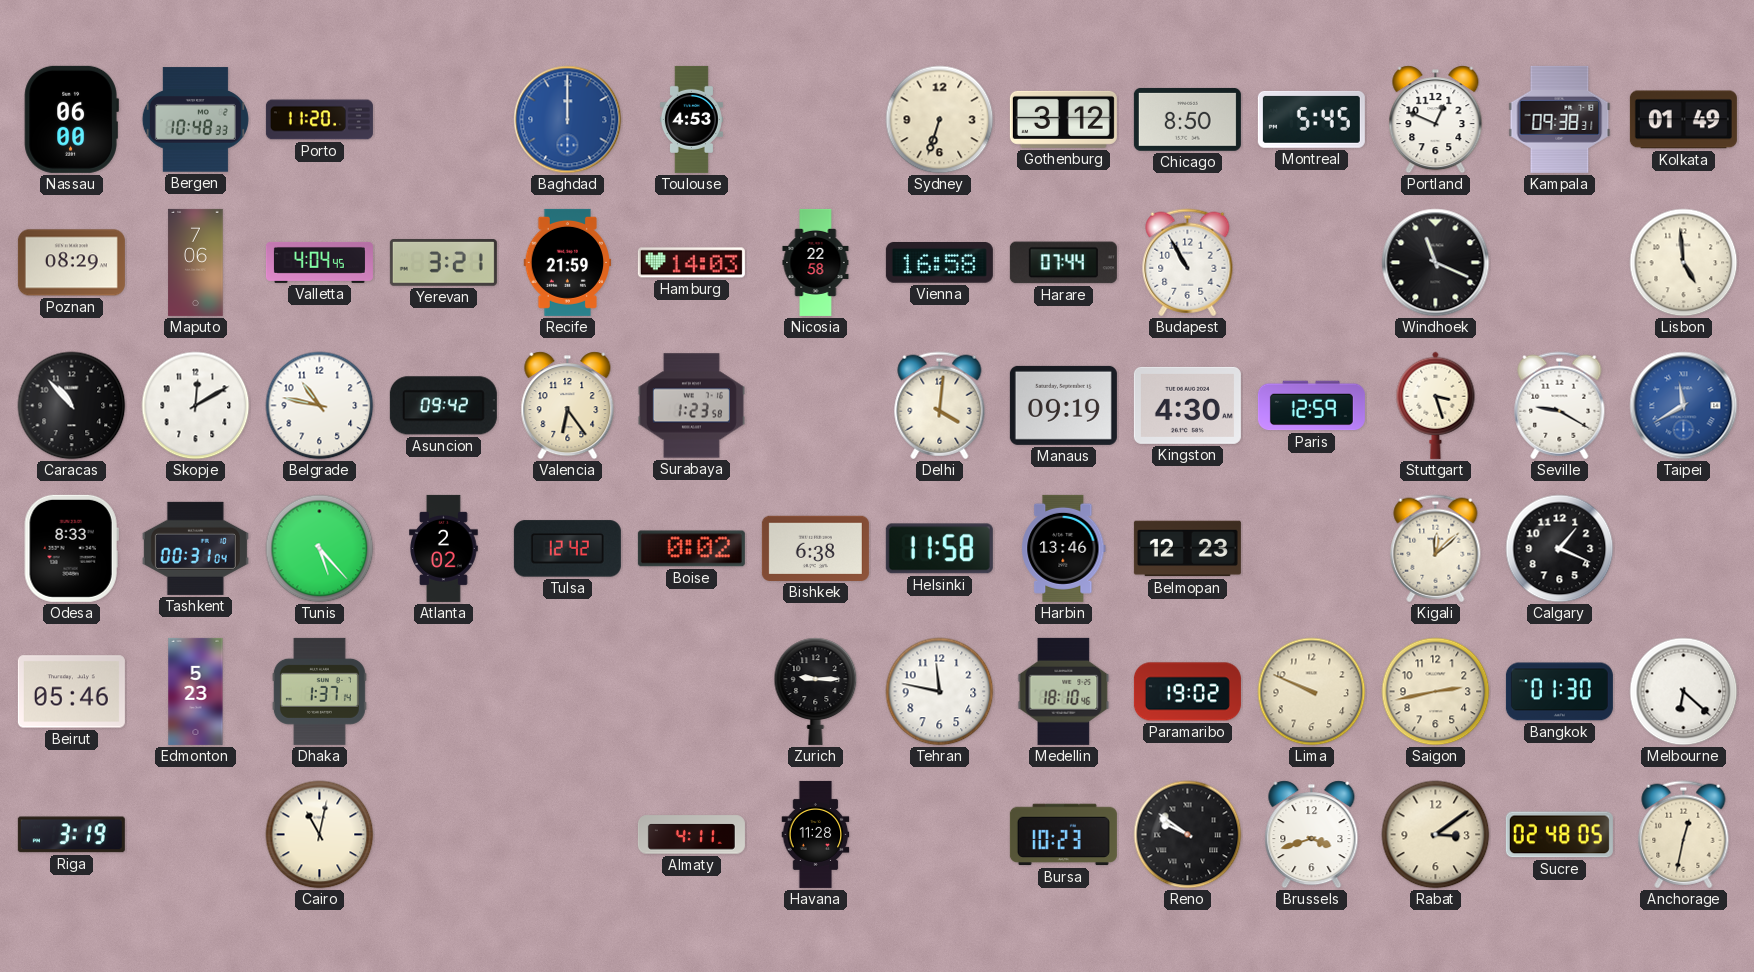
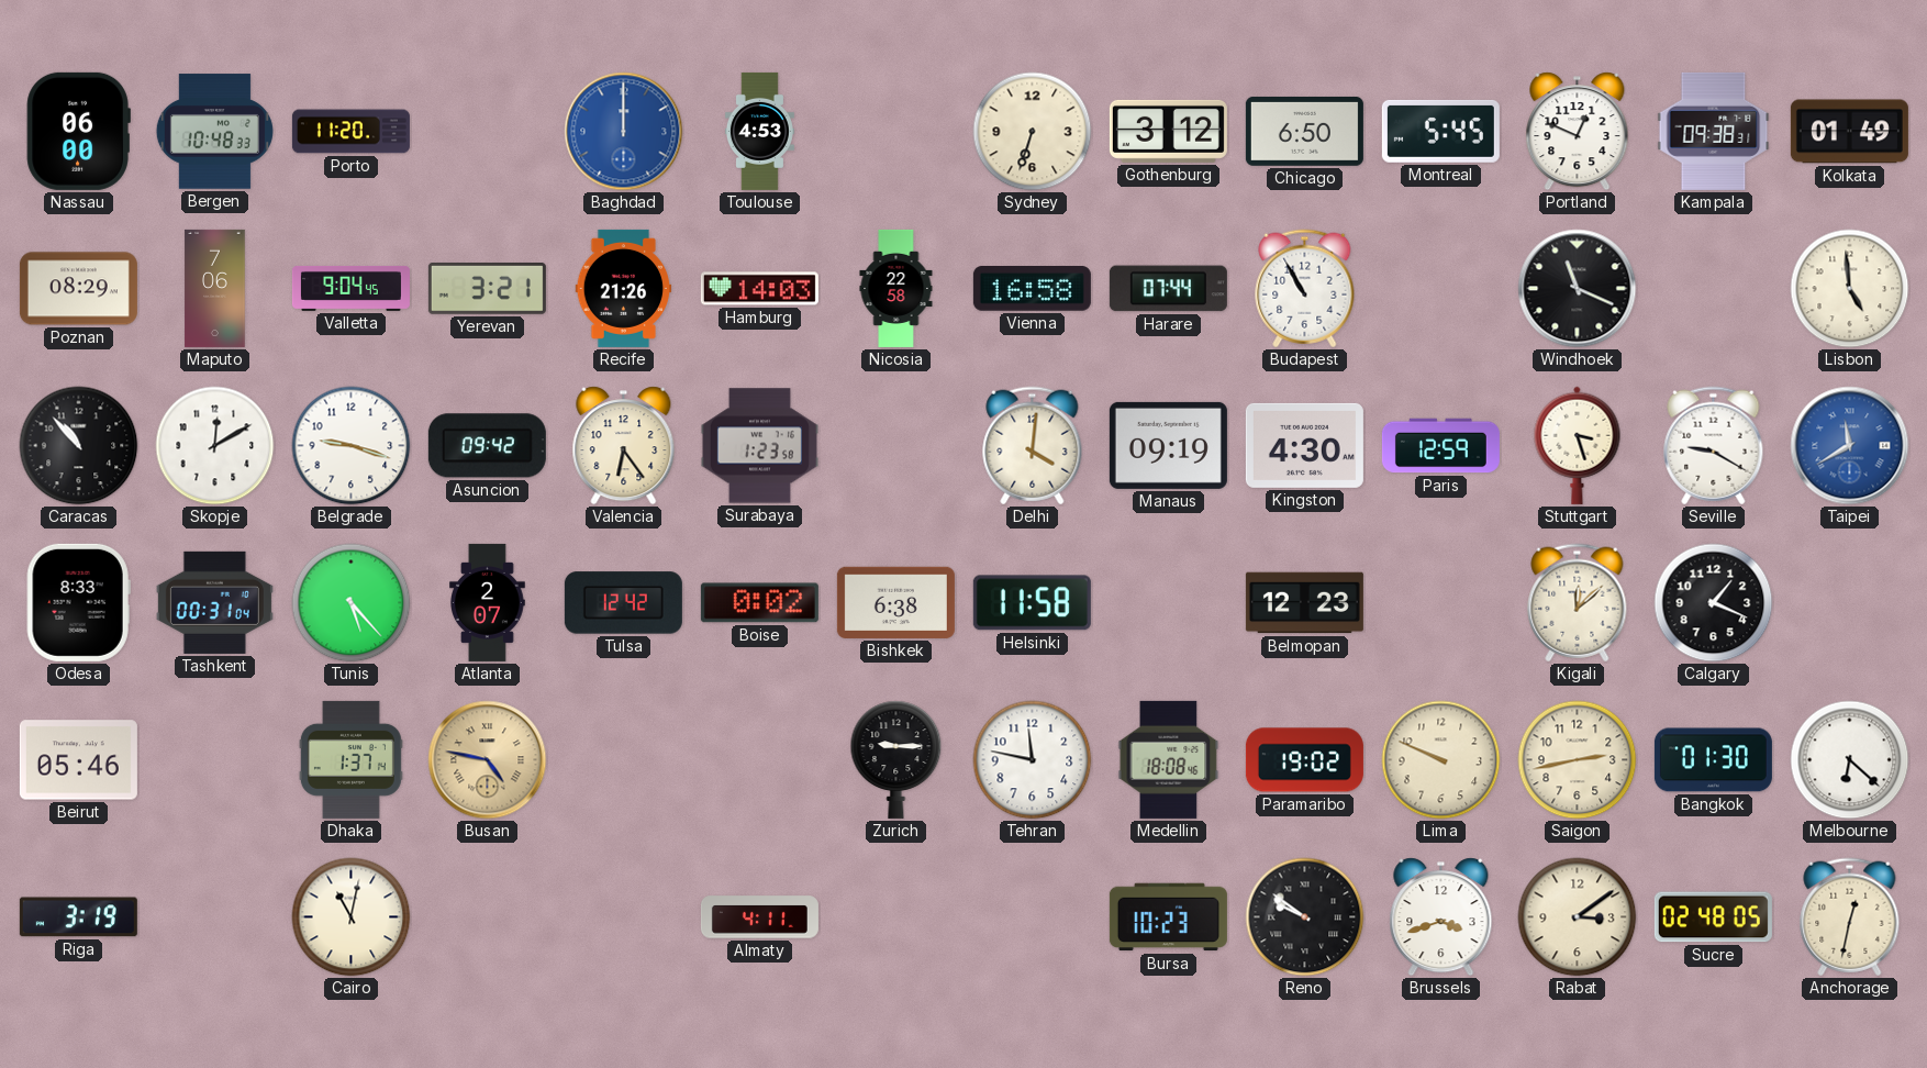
Chicago: 8:50 -> 6:50
Valletta: 4:04 -> 9:04
Recife: 21:59 -> 21:26
Belgrade: 10:47 -> 9:18
Atlanta: 2:02 -> 2:07
Harbin: 13:46 -> none
Edmonton: 5:23 -> none
Busan: none -> 4:47
Medellin: 18:10 -> 18:08
Havana: 11:28 -> none
